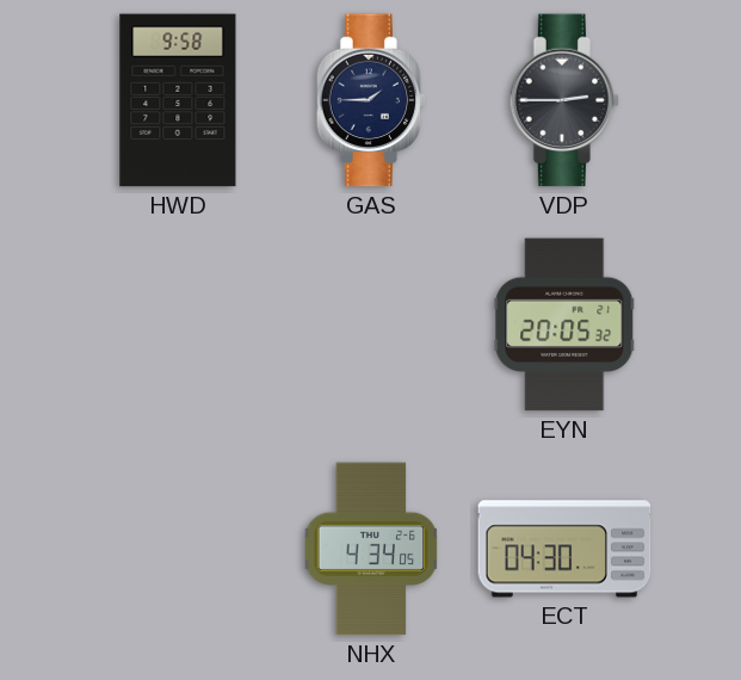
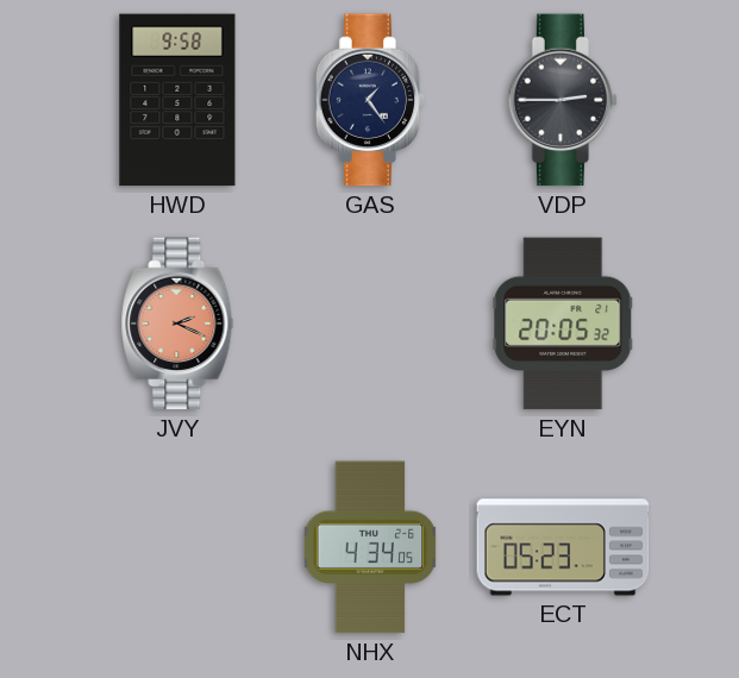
GAS: 1:45 -> 1:24
JVY: none -> 2:19
ECT: 04:30 -> 05:23
